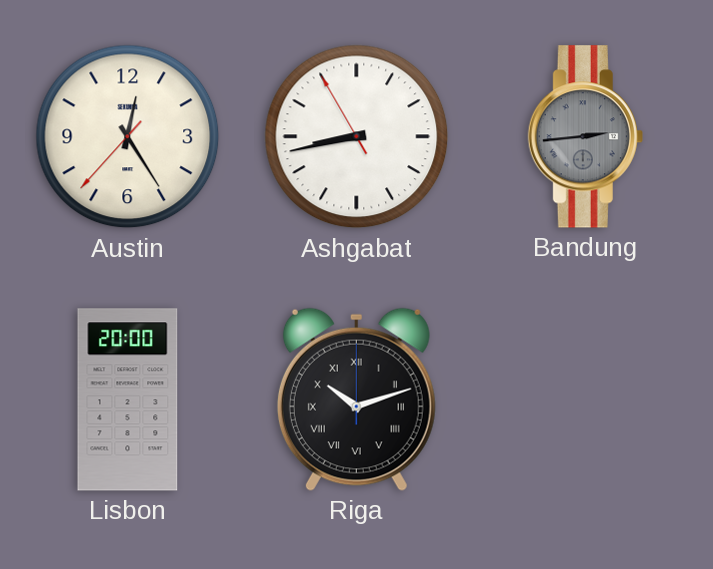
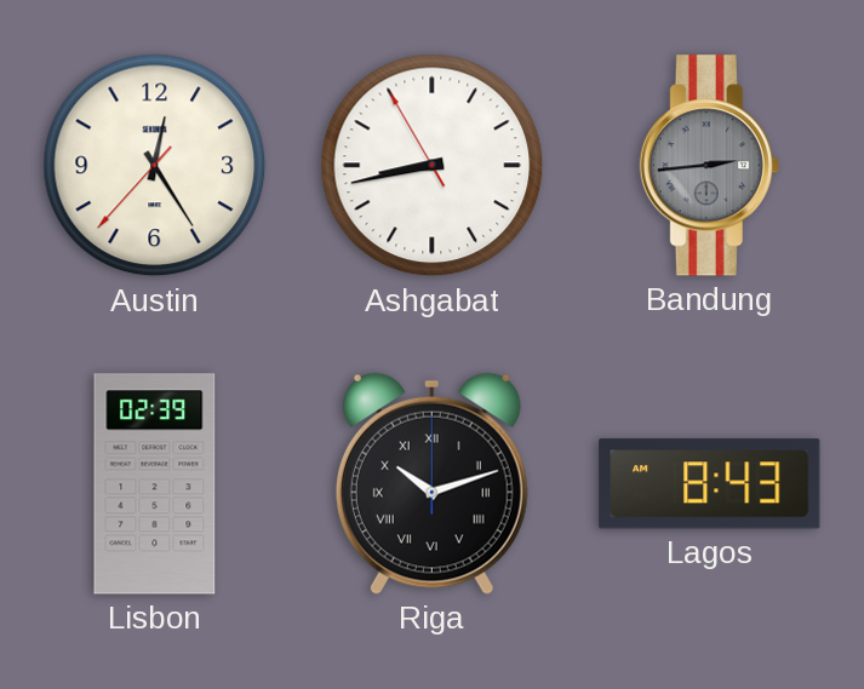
Lisbon: 20:00 -> 02:39
Lagos: none -> 8:43
